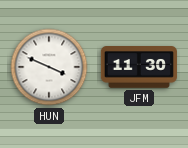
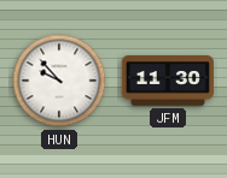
HUN: 3:49 -> 9:53
